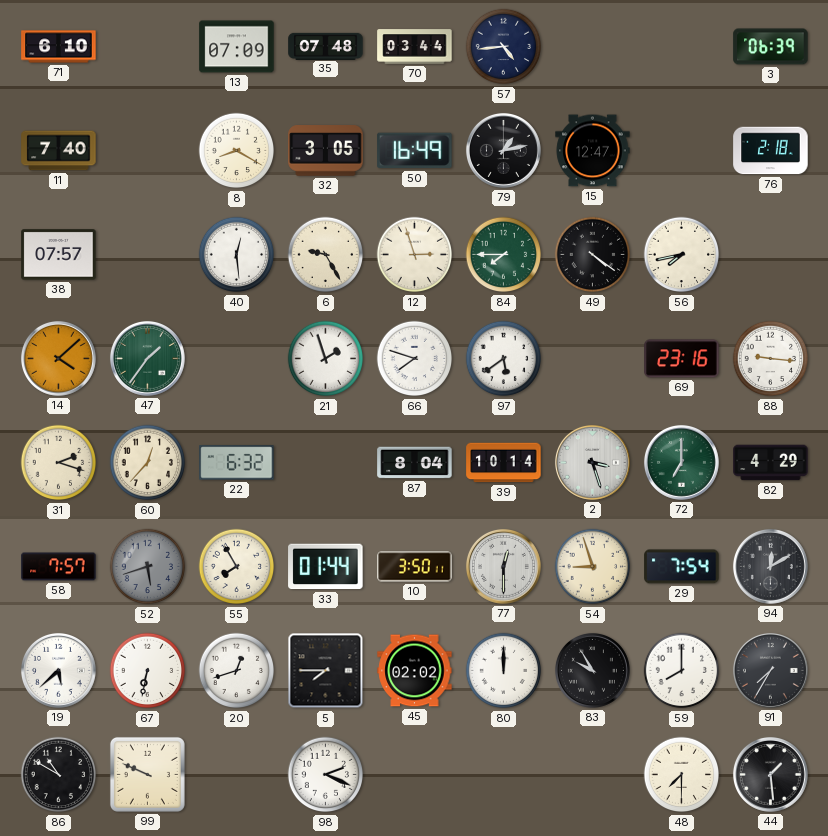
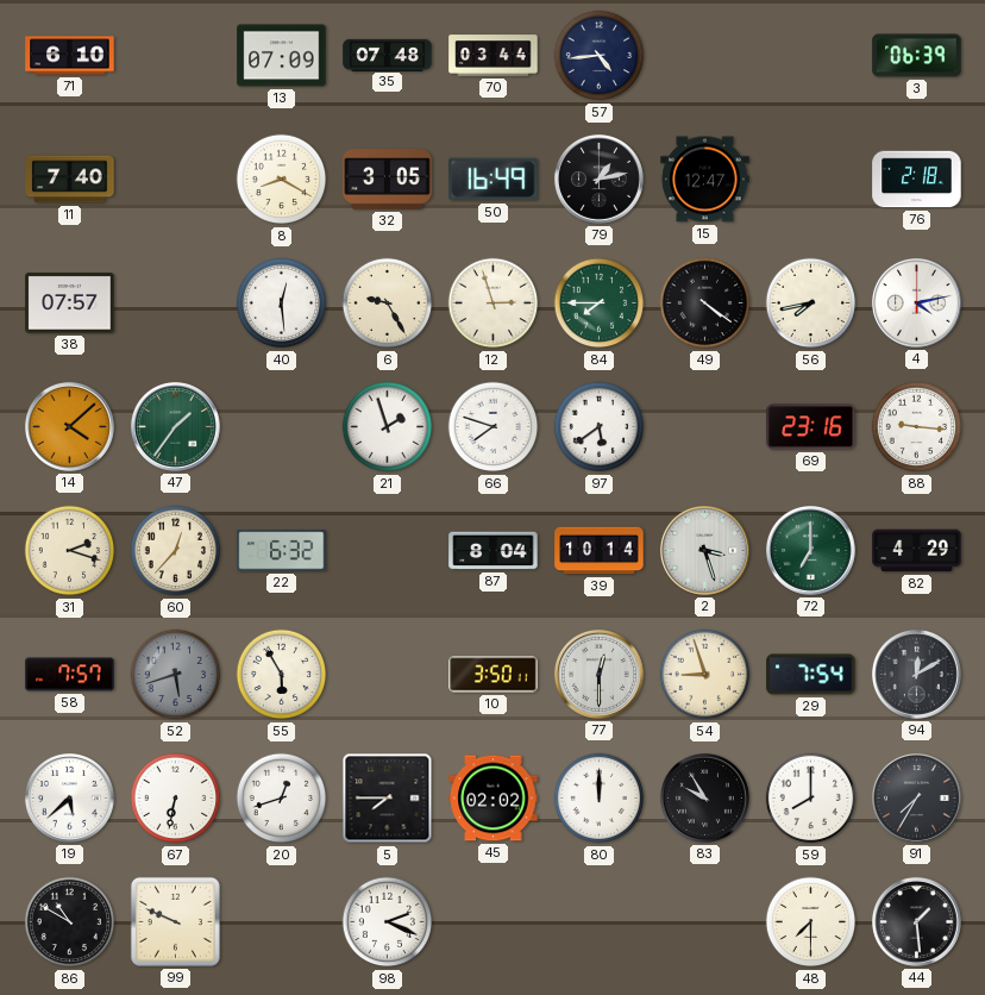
4: none -> 4:13
55: 7:55 -> 5:55
33: 01:44 -> none
